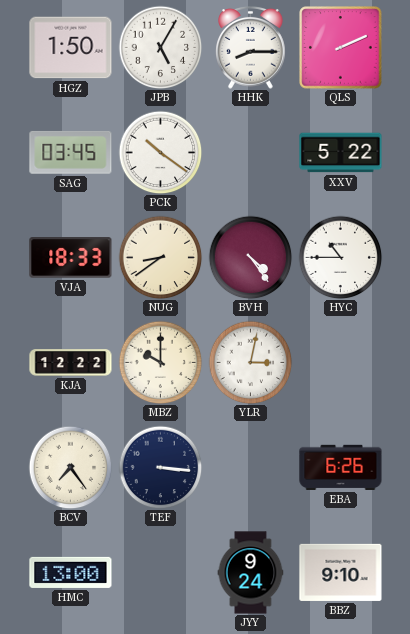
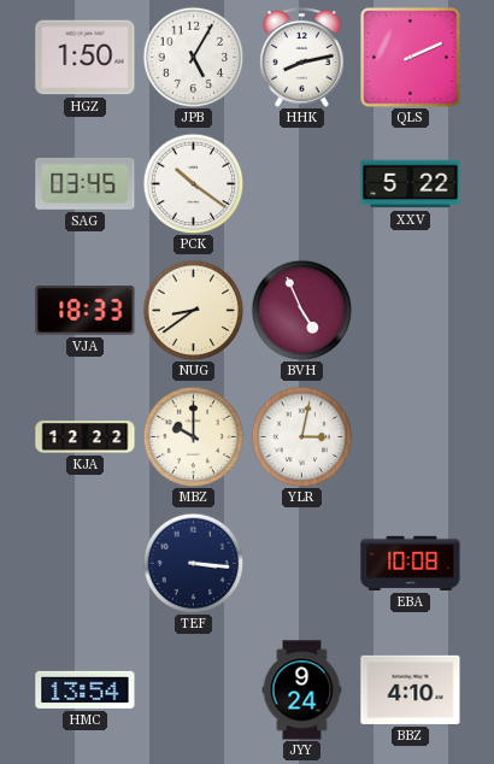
HHK: 8:15 -> 8:13
BVH: 4:24 -> 4:56
HYC: 10:45 -> none
BCV: 7:24 -> none
EBA: 6:26 -> 10:08
HMC: 13:00 -> 13:54
BBZ: 9:10 -> 4:10
